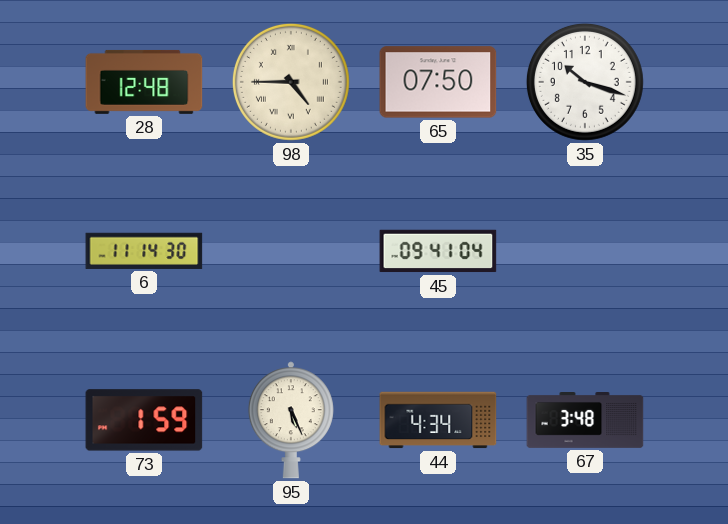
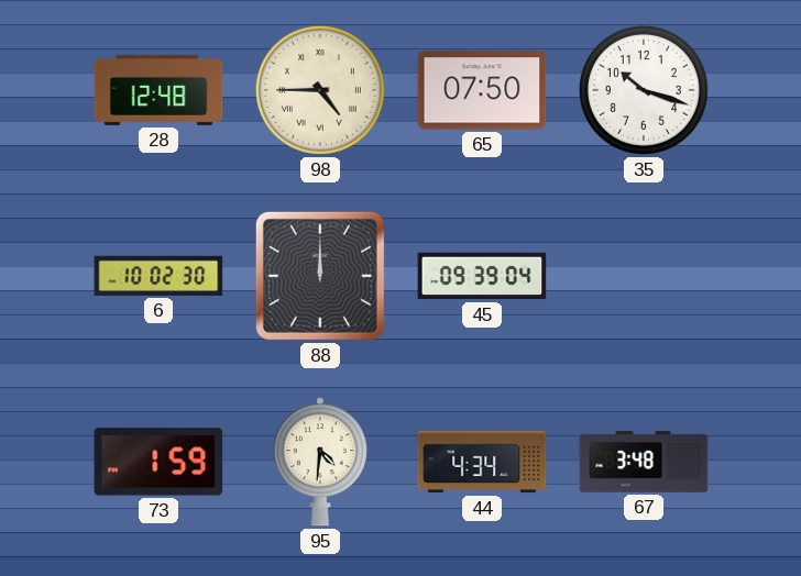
6: 11:14 -> 10:02
88: none -> 12:00
45: 09:41 -> 09:39
95: 5:26 -> 4:31
